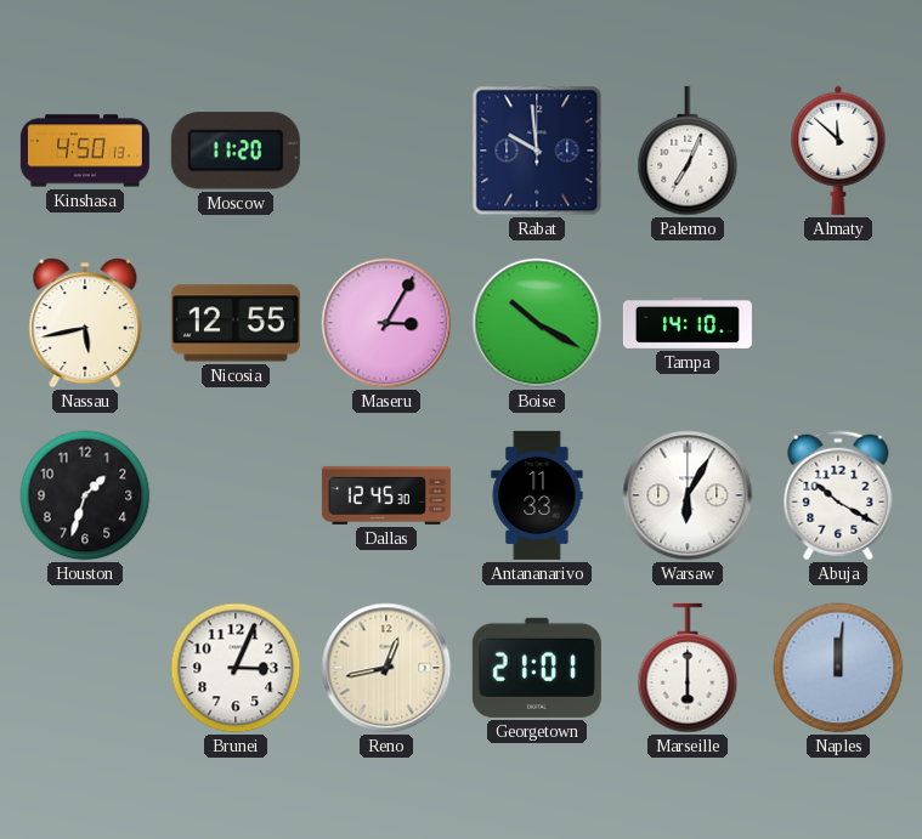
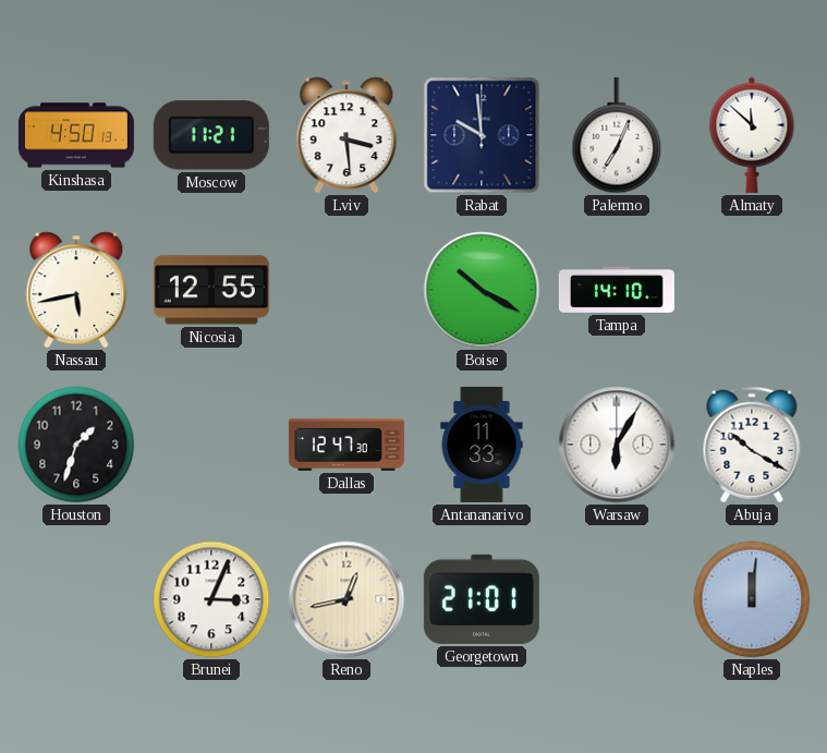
Moscow: 11:20 -> 11:21
Lviv: none -> 3:29
Maseru: 3:05 -> none
Dallas: 12:45 -> 12:47
Marseille: 6:00 -> none
